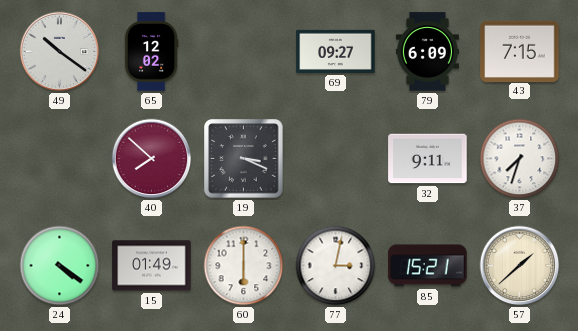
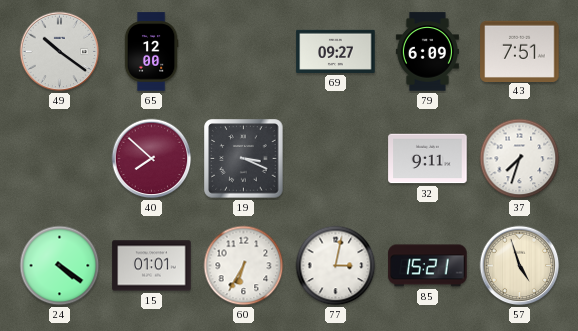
65: 12:02 -> 12:00
43: 7:15 -> 7:51
15: 01:49 -> 01:01
60: 6:00 -> 6:35
57: 1:38 -> 4:57
